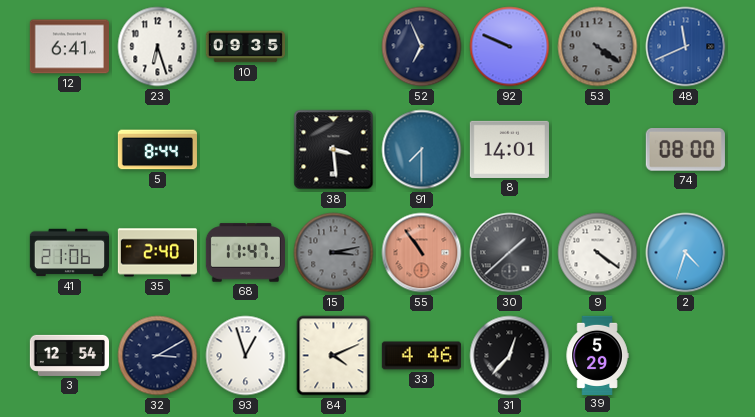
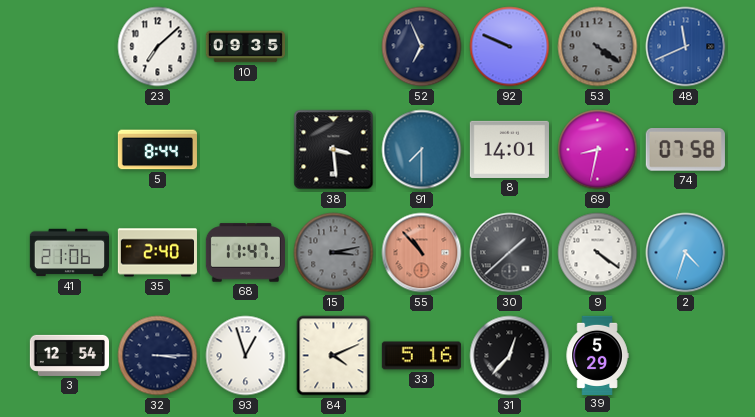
12: 6:41 -> none
23: 6:27 -> 7:08
69: none -> 8:32
74: 08:00 -> 07:58
55: 10:54 -> 10:53
32: 3:10 -> 3:15
33: 4:46 -> 5:16
